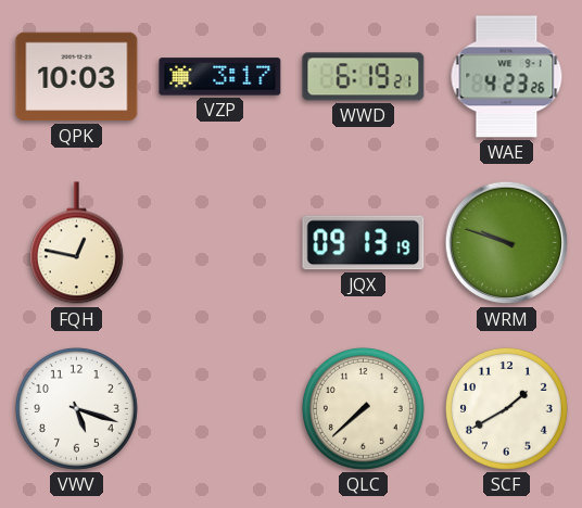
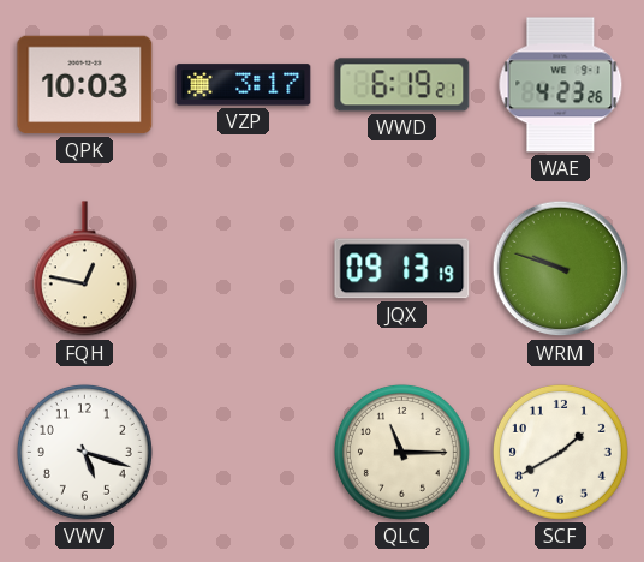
QLC: 7:38 -> 11:15
